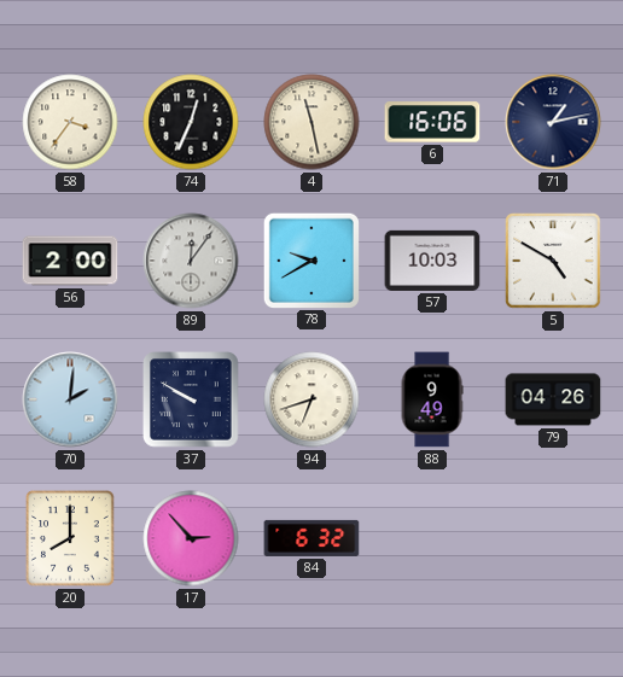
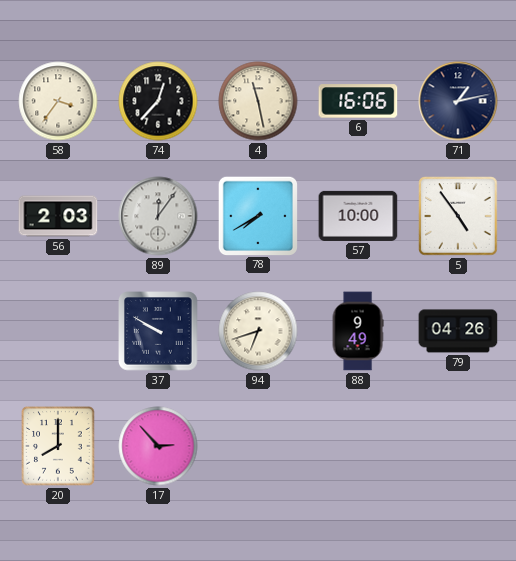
74: 12:34 -> 12:37
56: 2:00 -> 2:03
78: 9:40 -> 7:40
57: 10:03 -> 10:00
5: 4:50 -> 4:54
70: 2:01 -> none
84: 6:32 -> none
